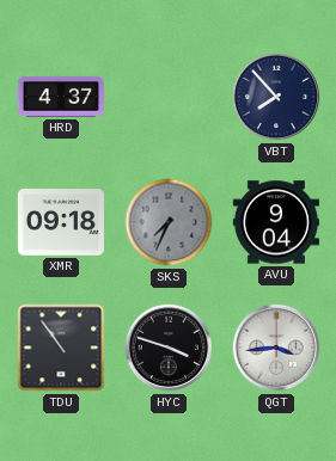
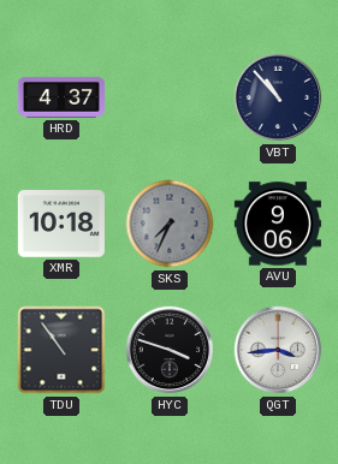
VBT: 7:53 -> 10:53
XMR: 09:18 -> 10:18
AVU: 9:04 -> 9:06
